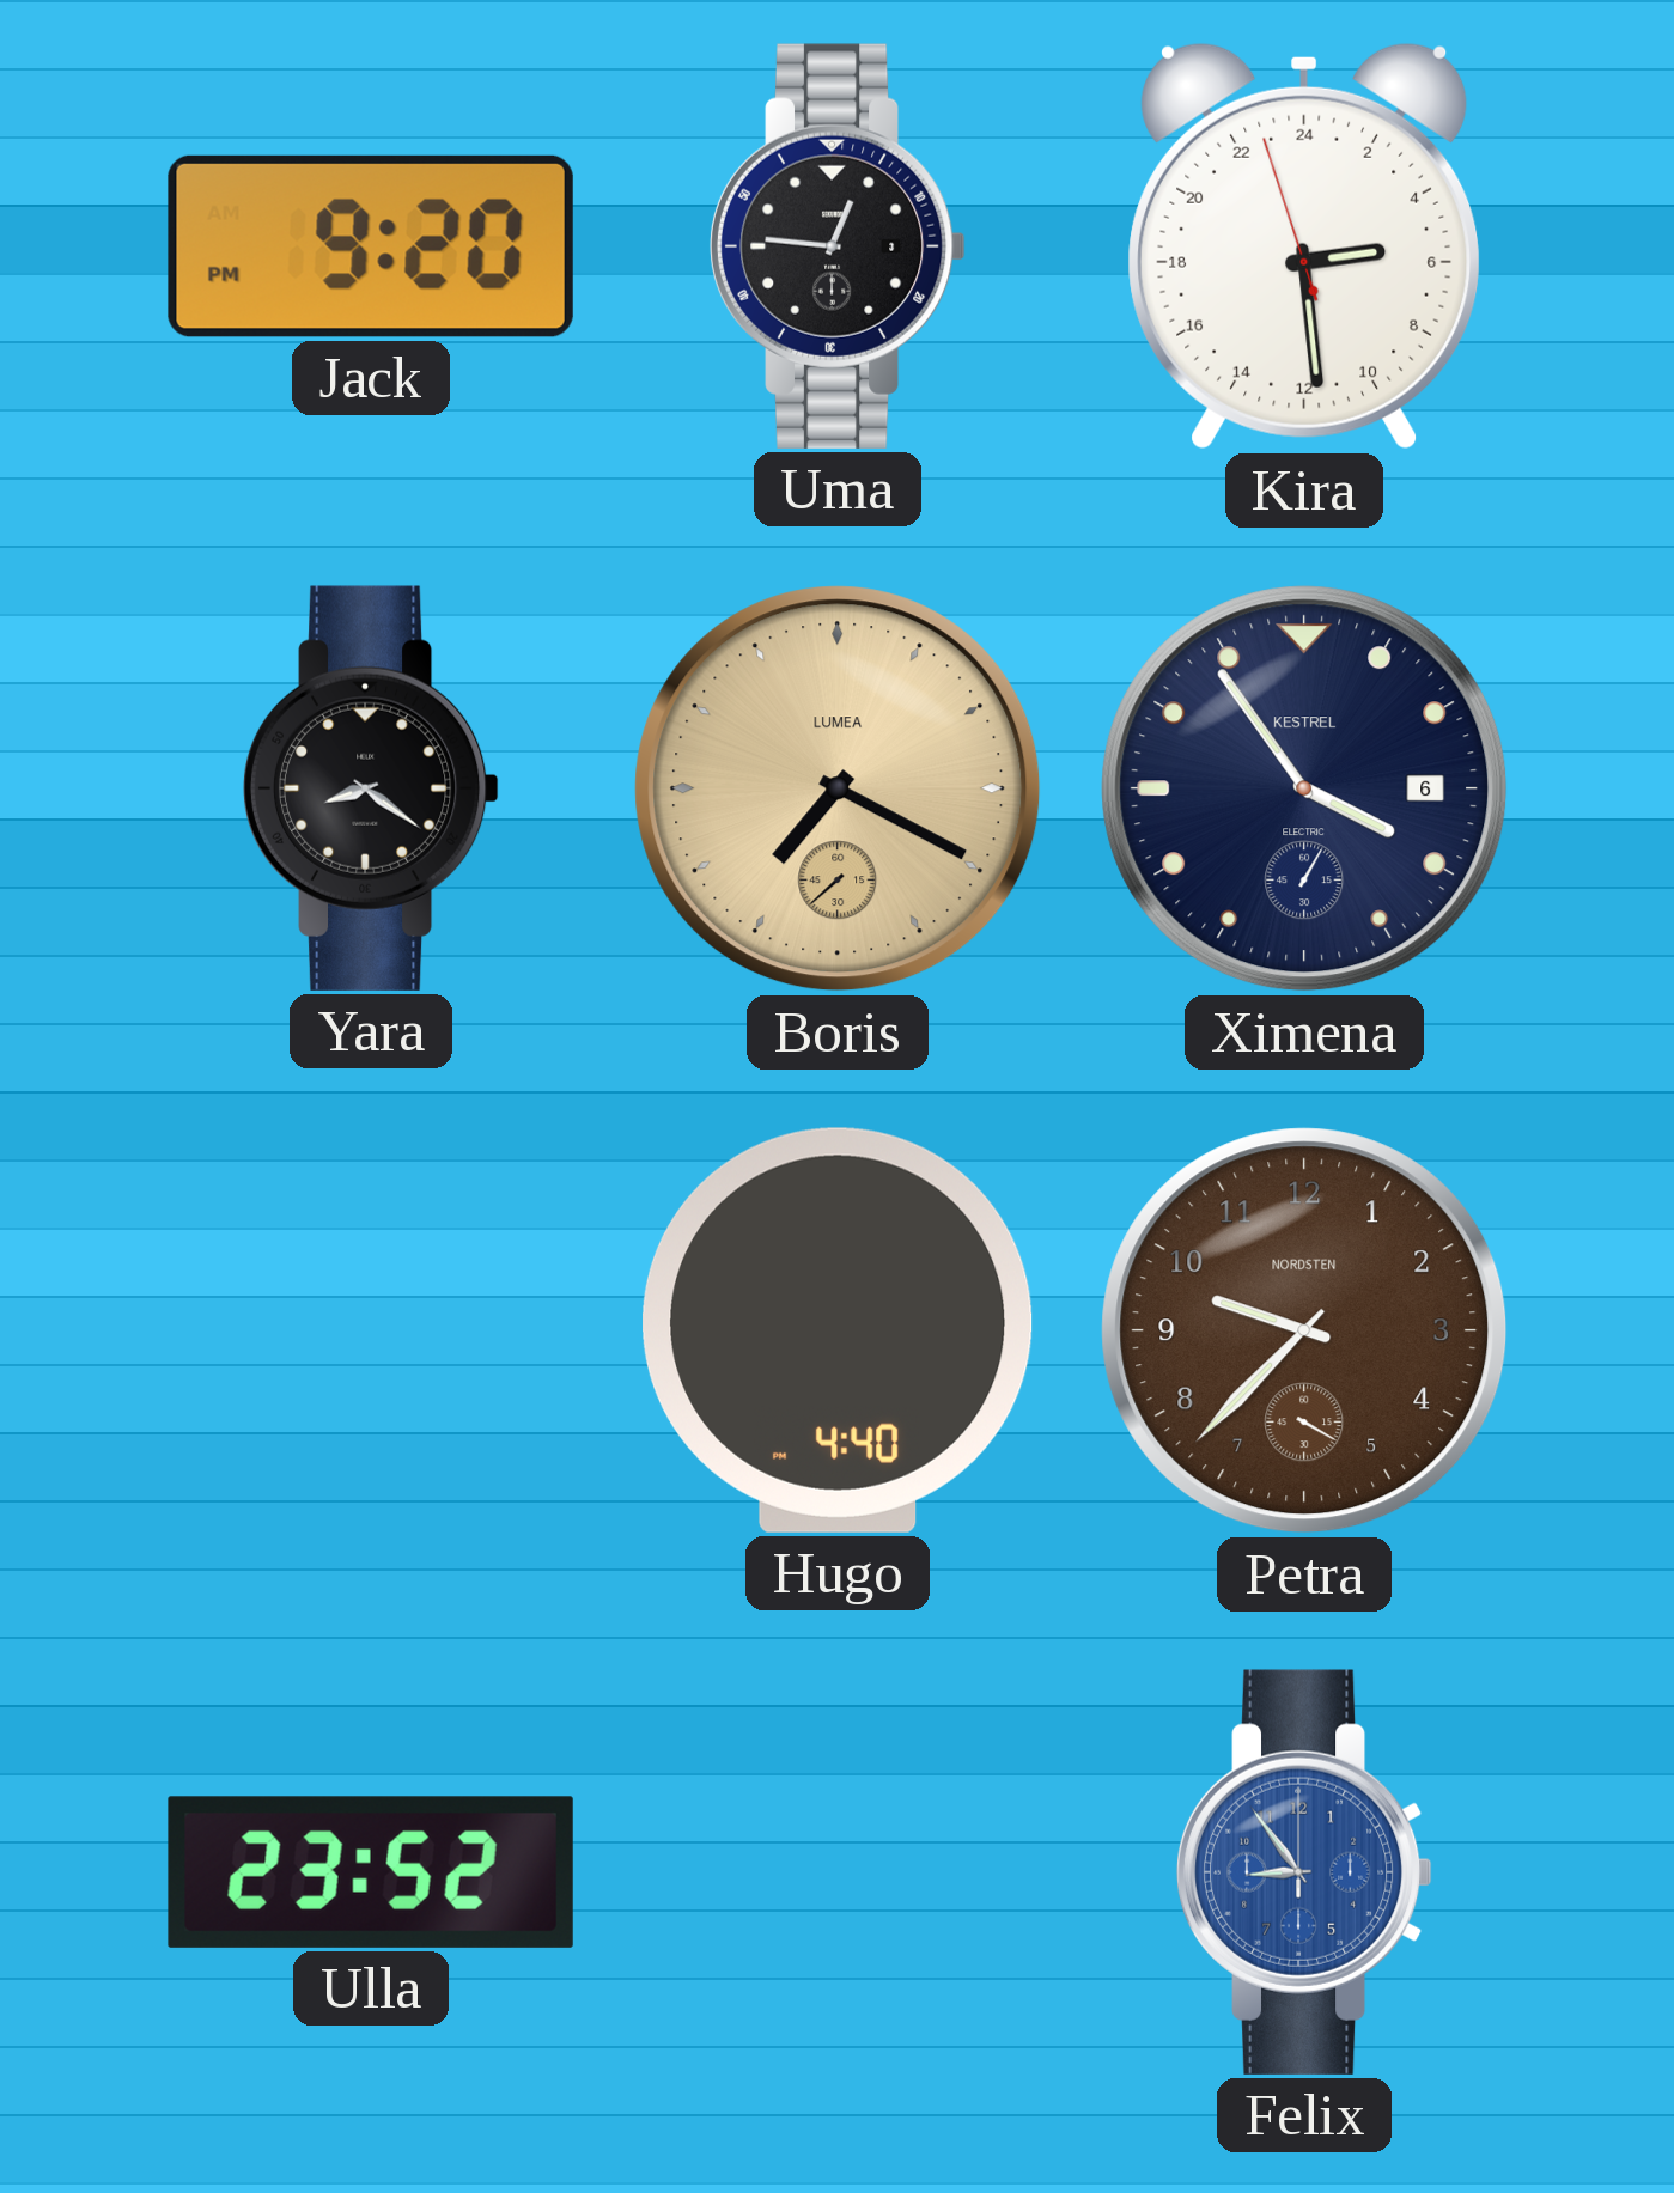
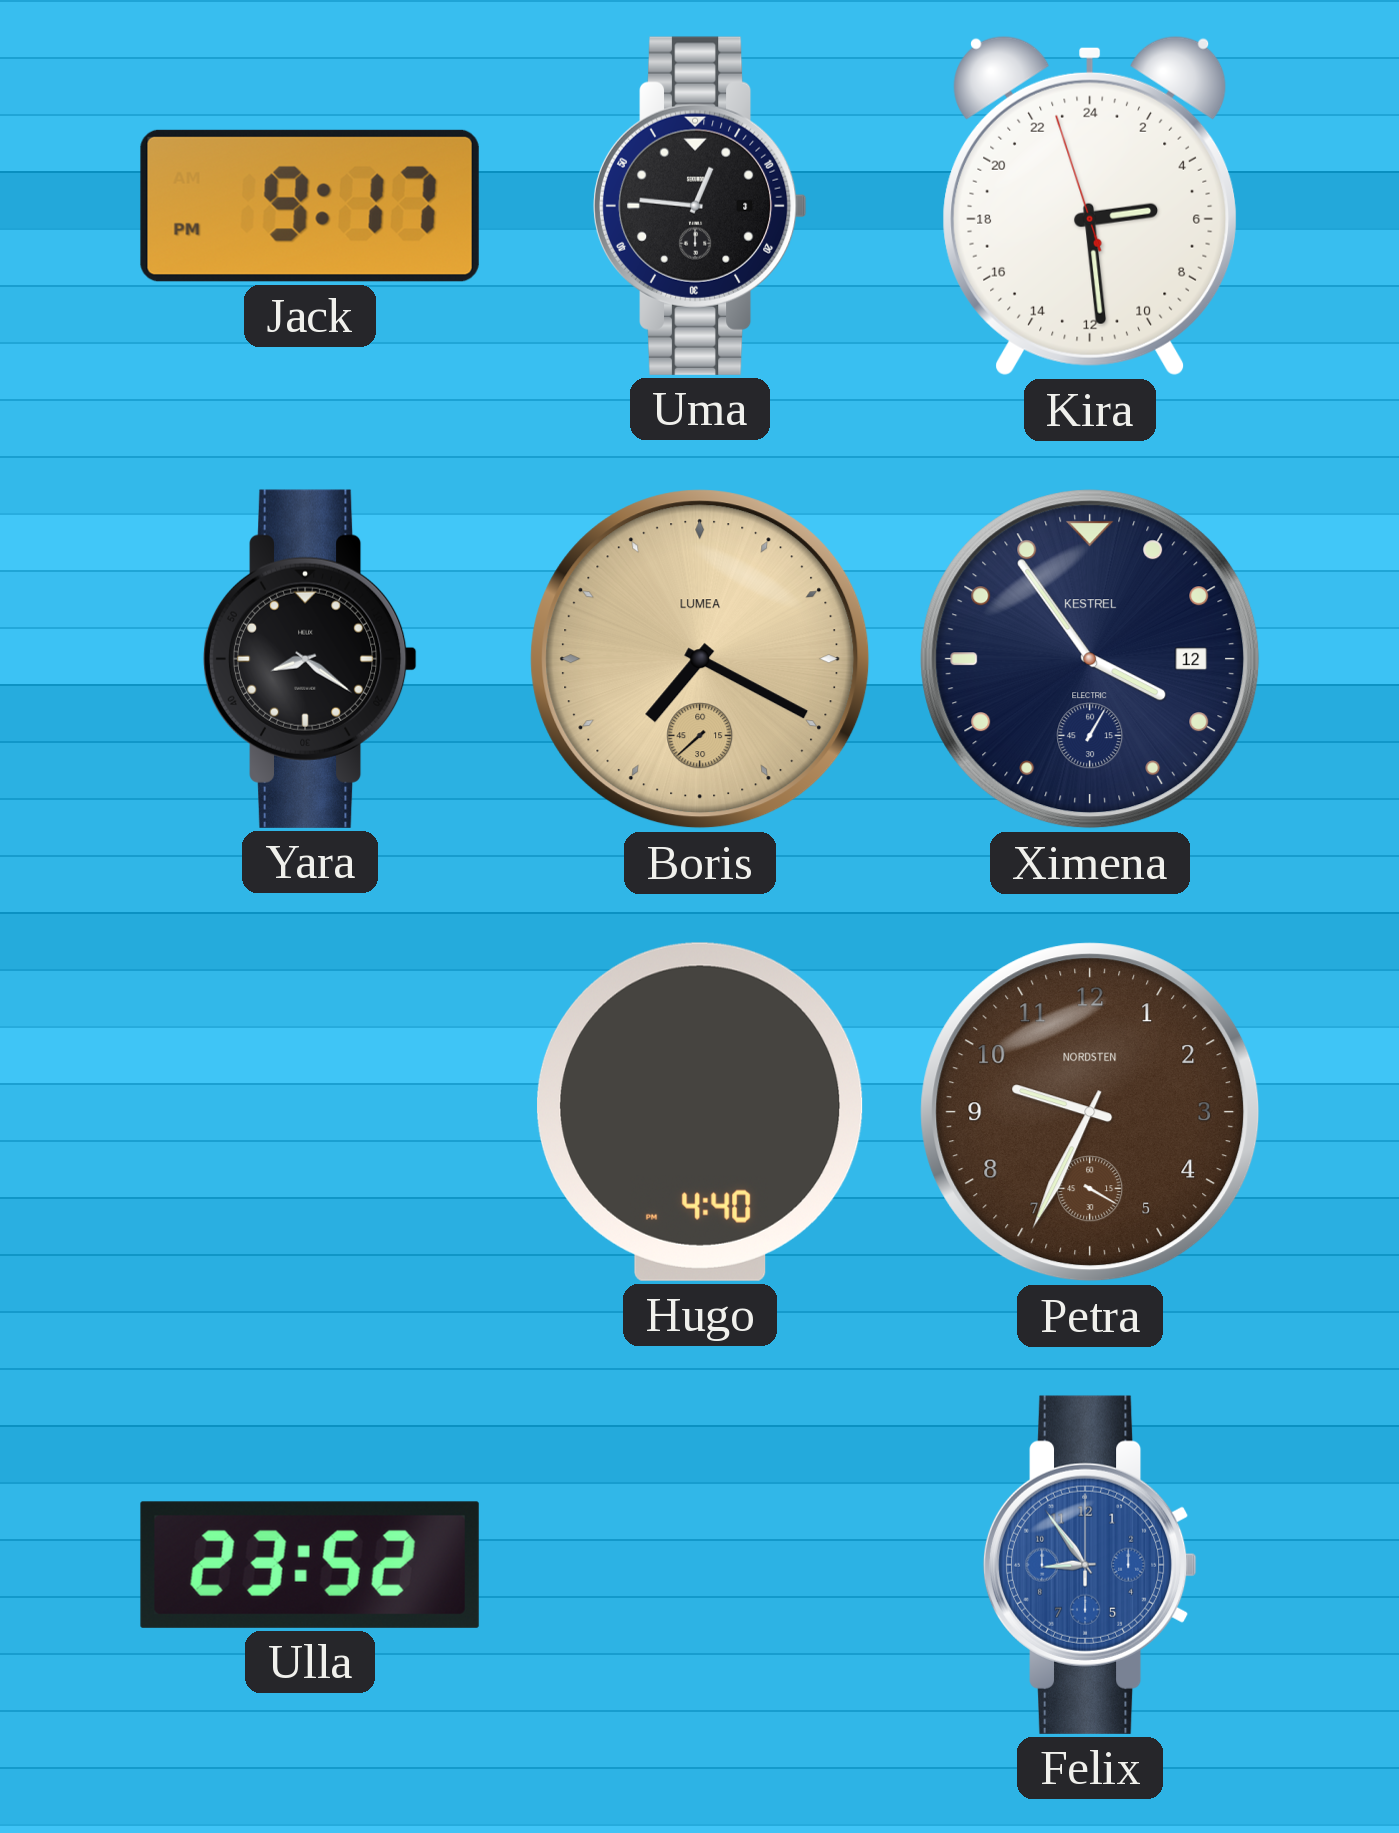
Jack: 9:20 -> 9:17
Ximena date: 6 -> 12
Petra: 9:37 -> 9:34
